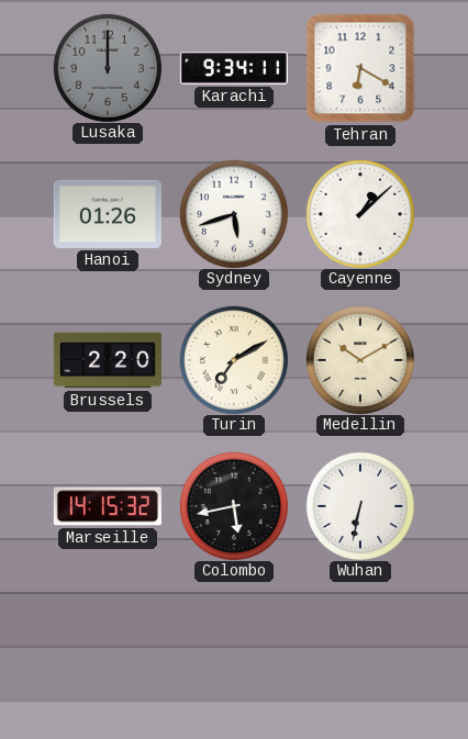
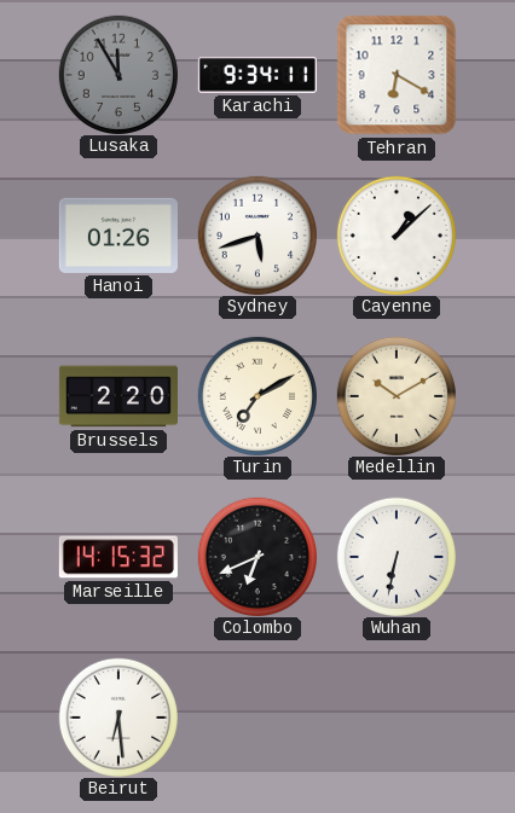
Lusaka: 12:00 -> 11:55
Colombo: 5:43 -> 6:41
Beirut: none -> 6:29
